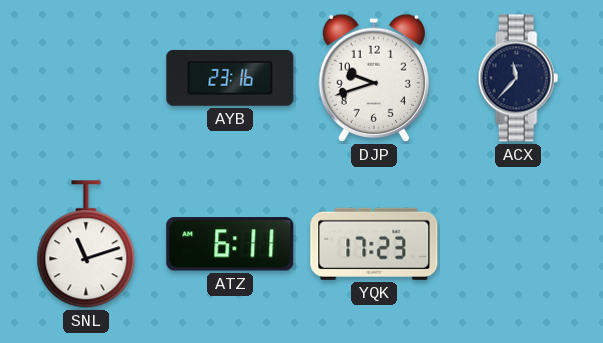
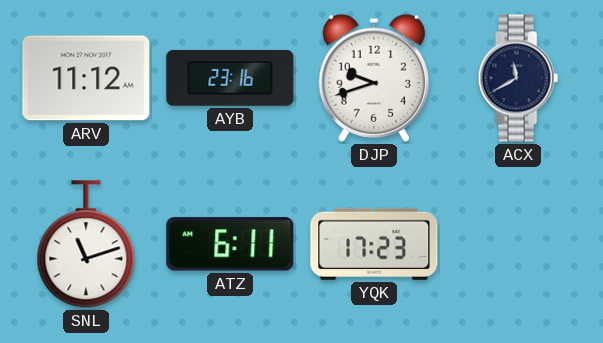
ARV: none -> 11:12
ACX: 11:37 -> 11:40
